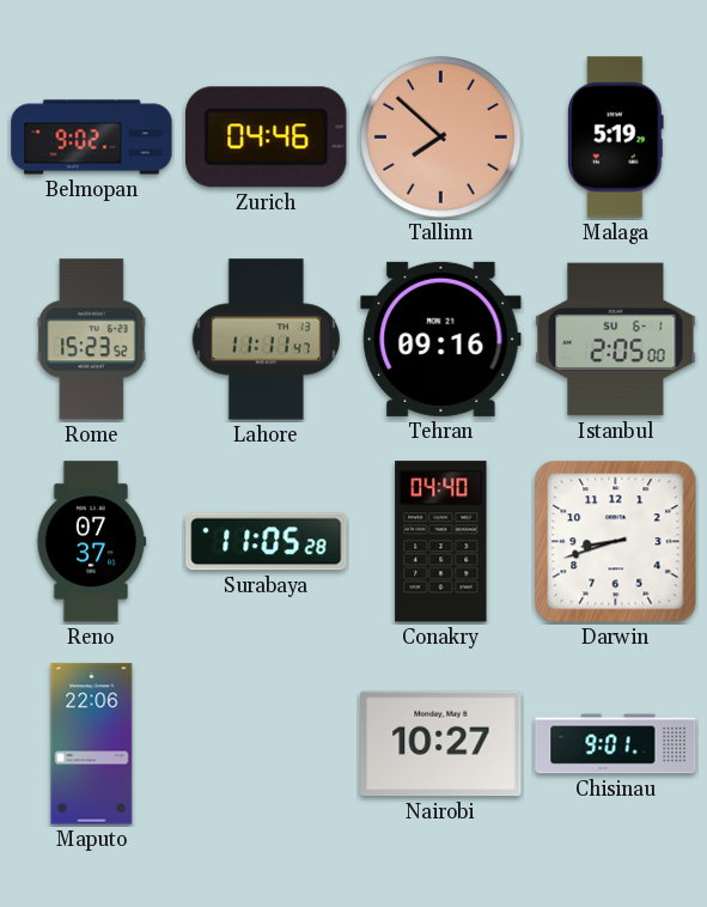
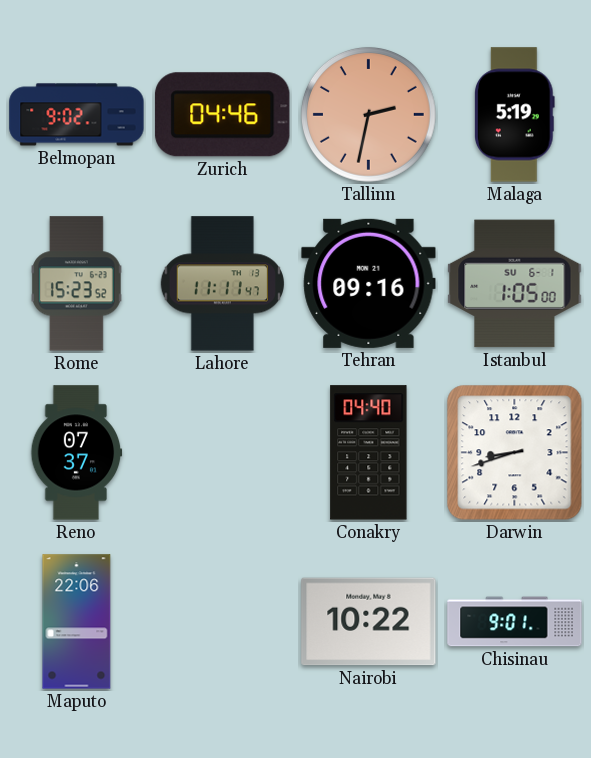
Tallinn: 7:52 -> 2:32
Istanbul: 2:05 -> 1:05
Surabaya: 11:05 -> none
Nairobi: 10:27 -> 10:22
